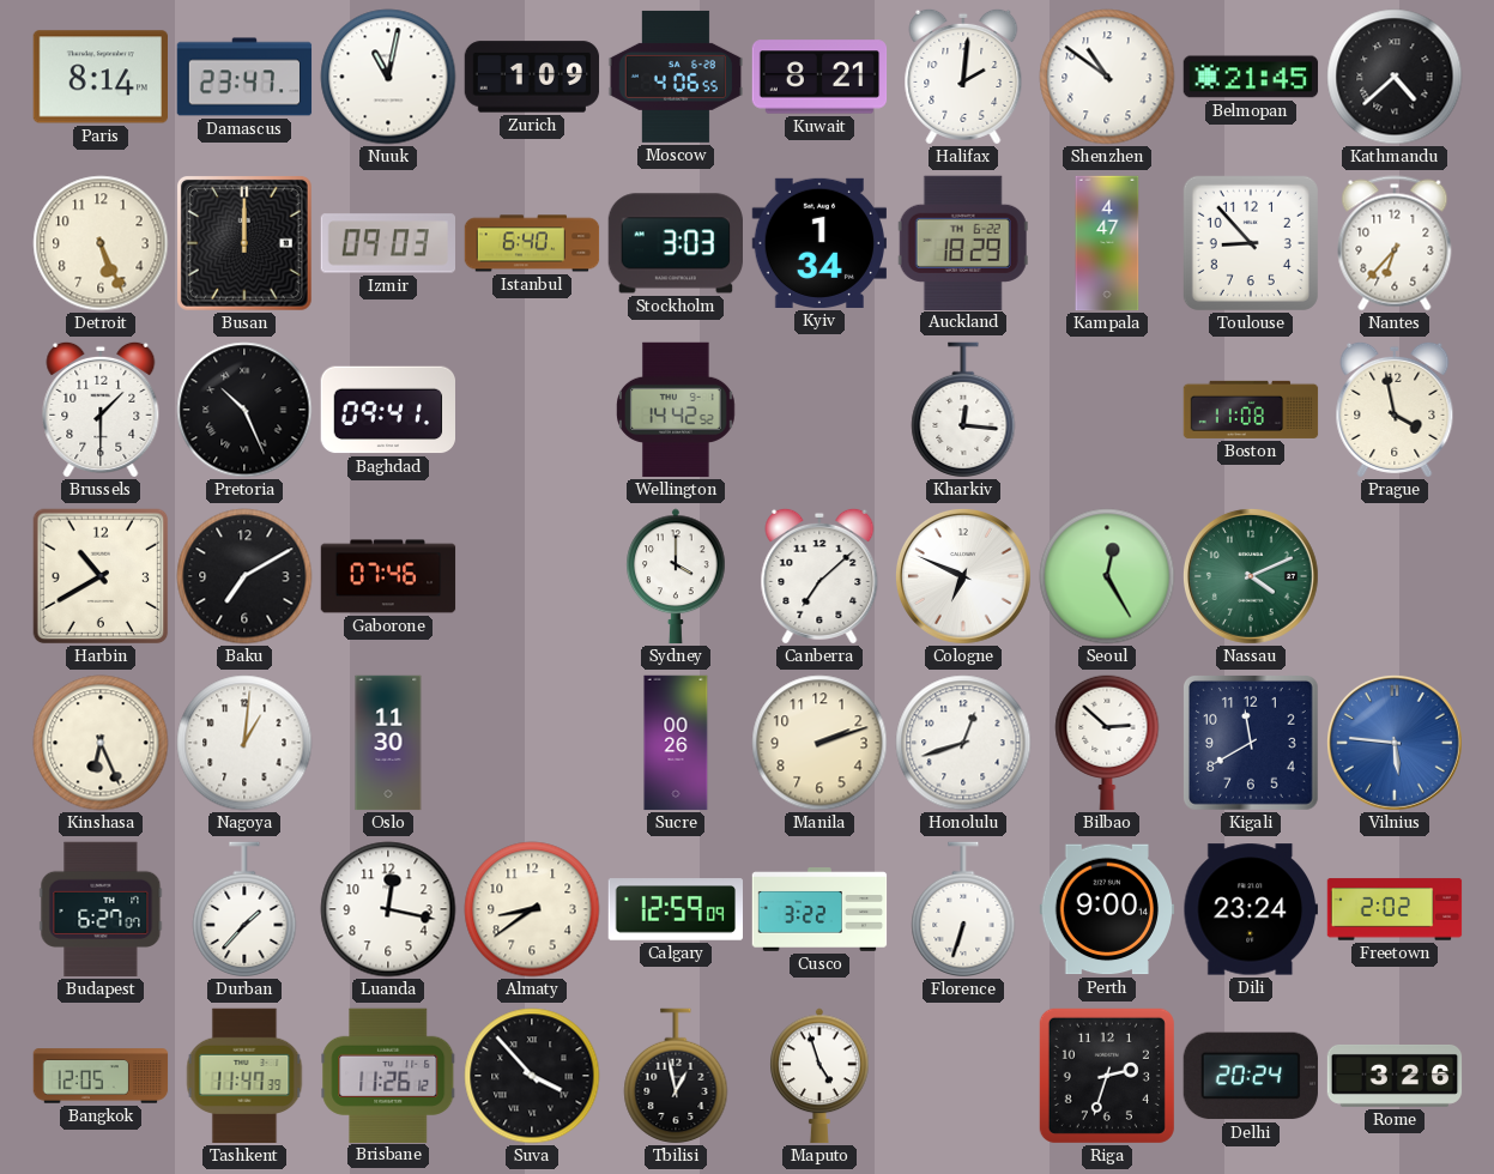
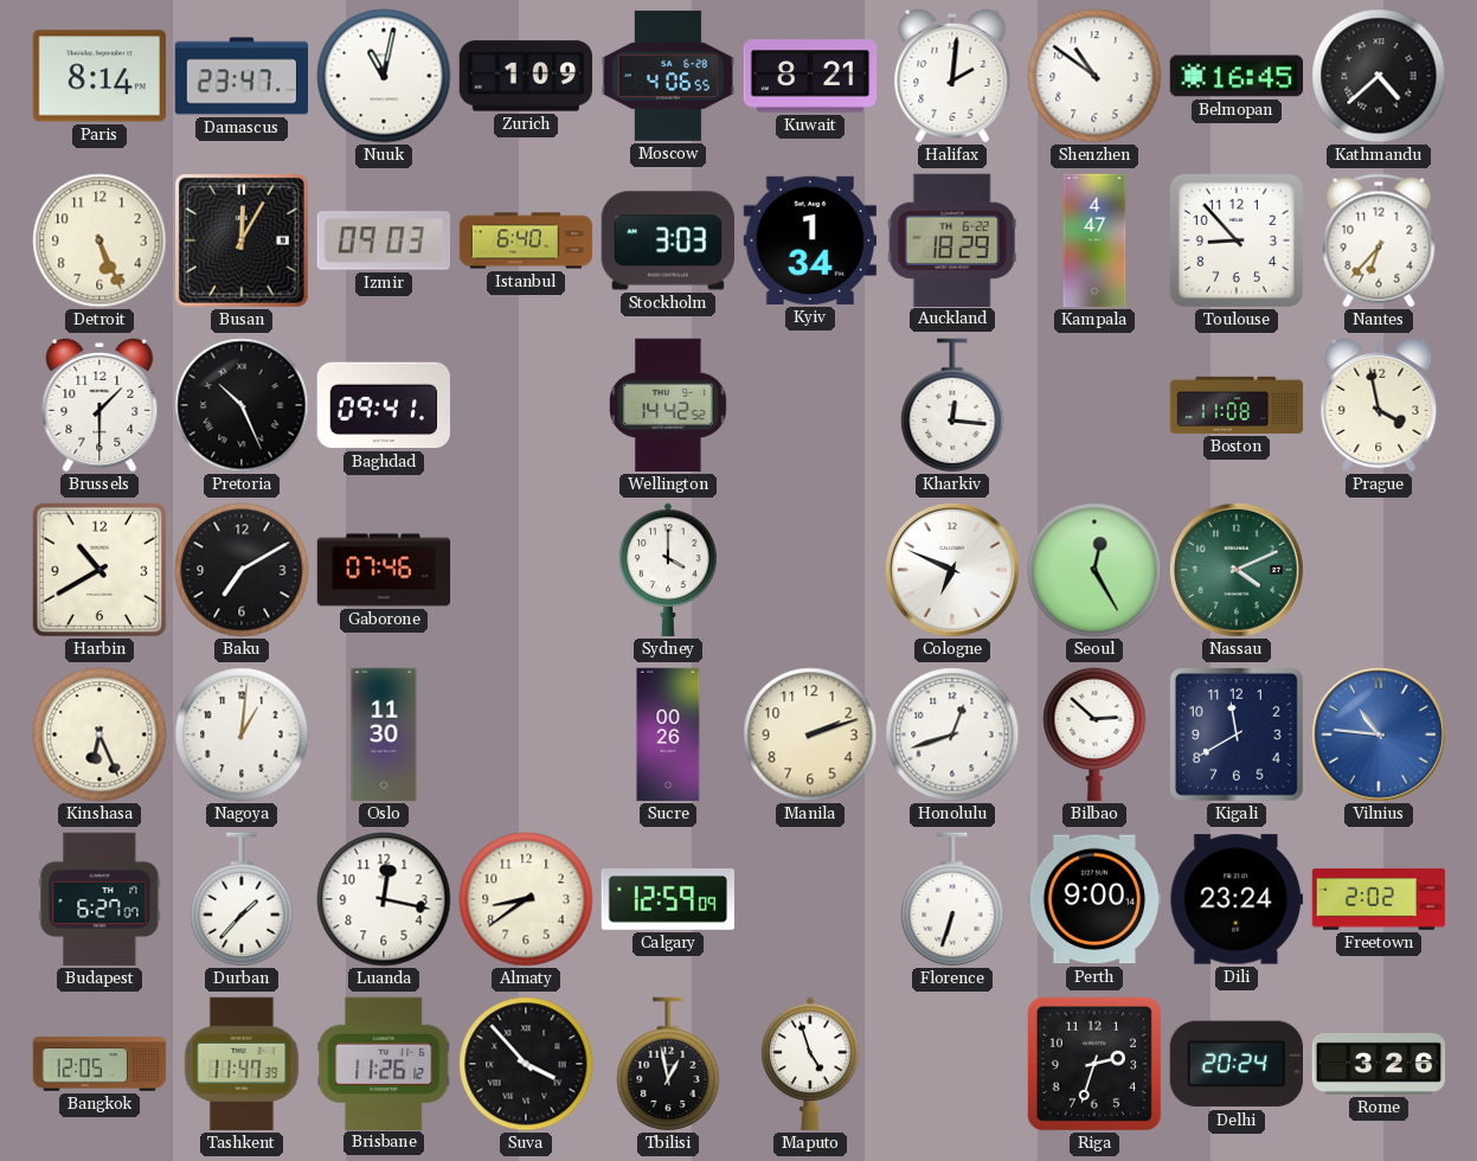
Belmopan: 21:45 -> 16:45
Busan: 12:00 -> 12:05
Canberra: 7:08 -> none
Vilnius: 5:46 -> 10:46
Cusco: 3:22 -> none
